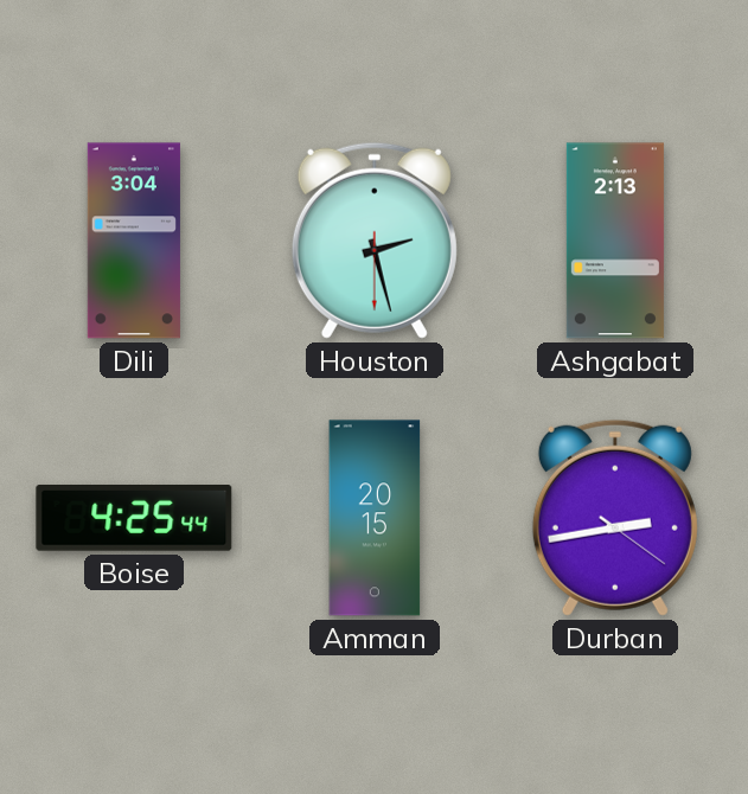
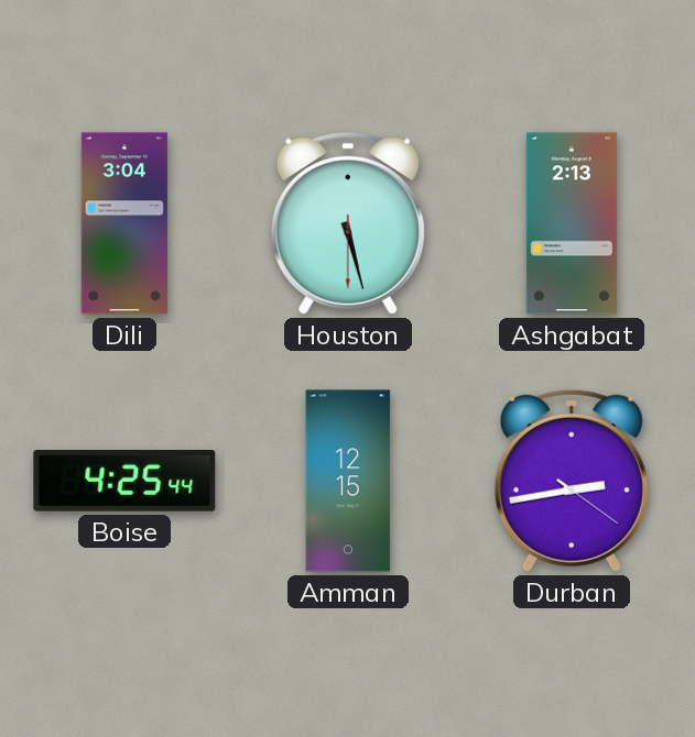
Houston: 2:27 -> 5:27
Amman: 20:15 -> 12:15
